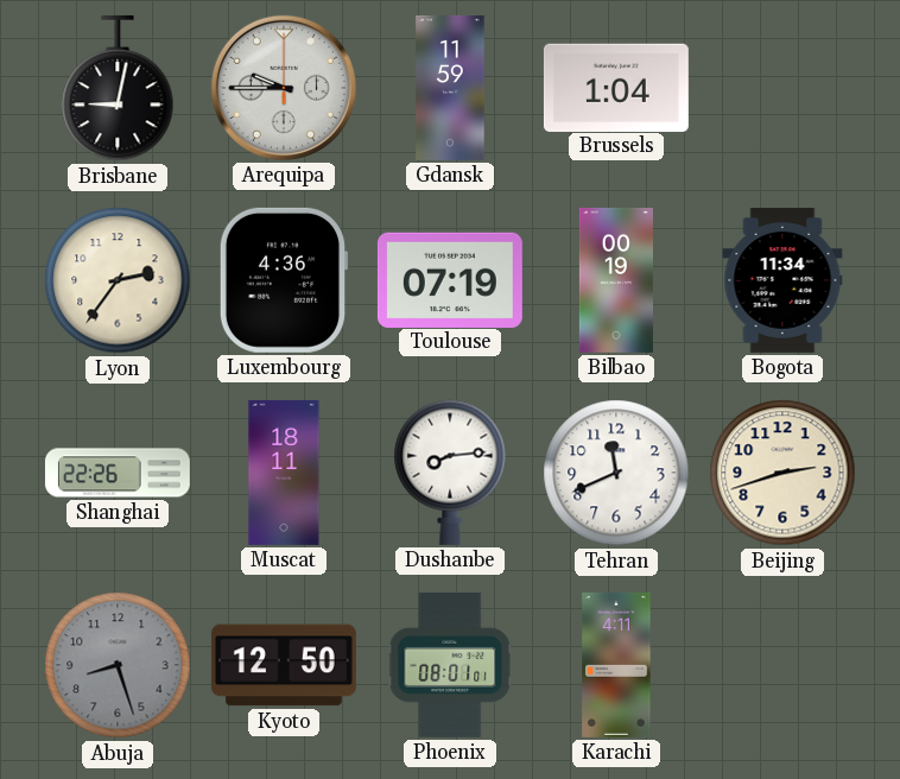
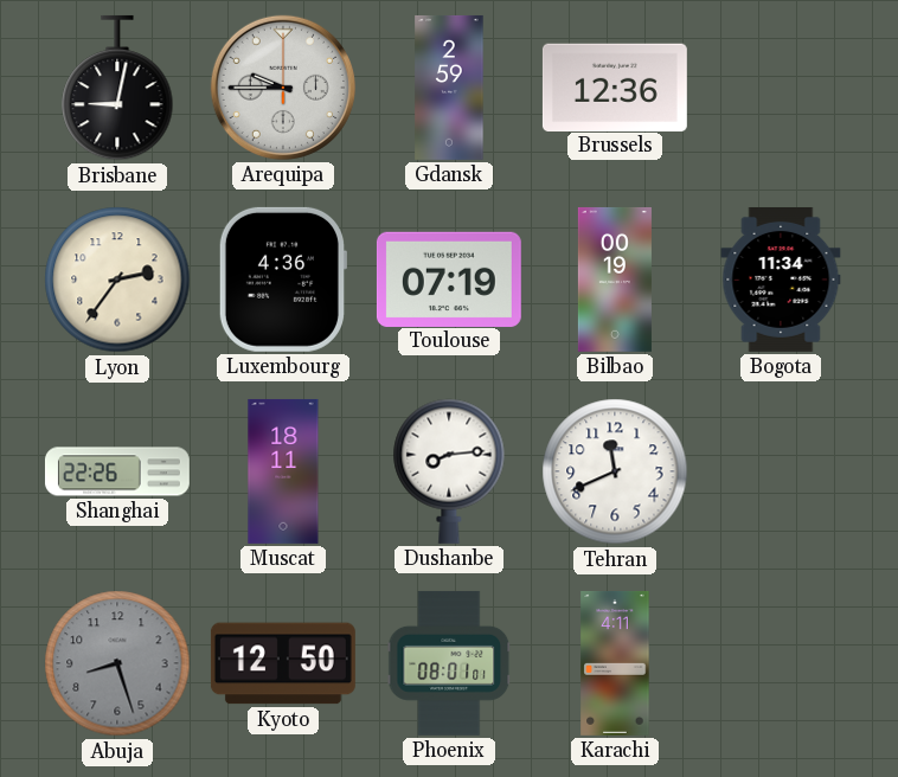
Gdansk: 11:59 -> 2:59
Brussels: 1:04 -> 12:36
Beijing: 2:42 -> none
